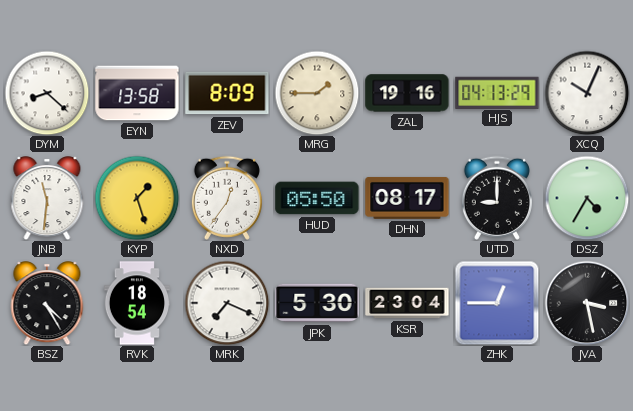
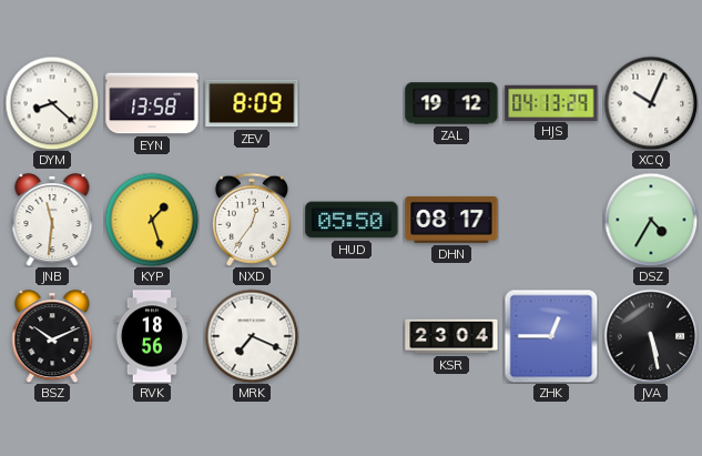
MRG: 1:45 -> none
ZAL: 19:16 -> 19:12
UTD: 9:00 -> none
BSZ: 4:25 -> 10:11
RVK: 18:54 -> 18:56
JPK: 5:30 -> none
JVA: 3:28 -> 5:28
